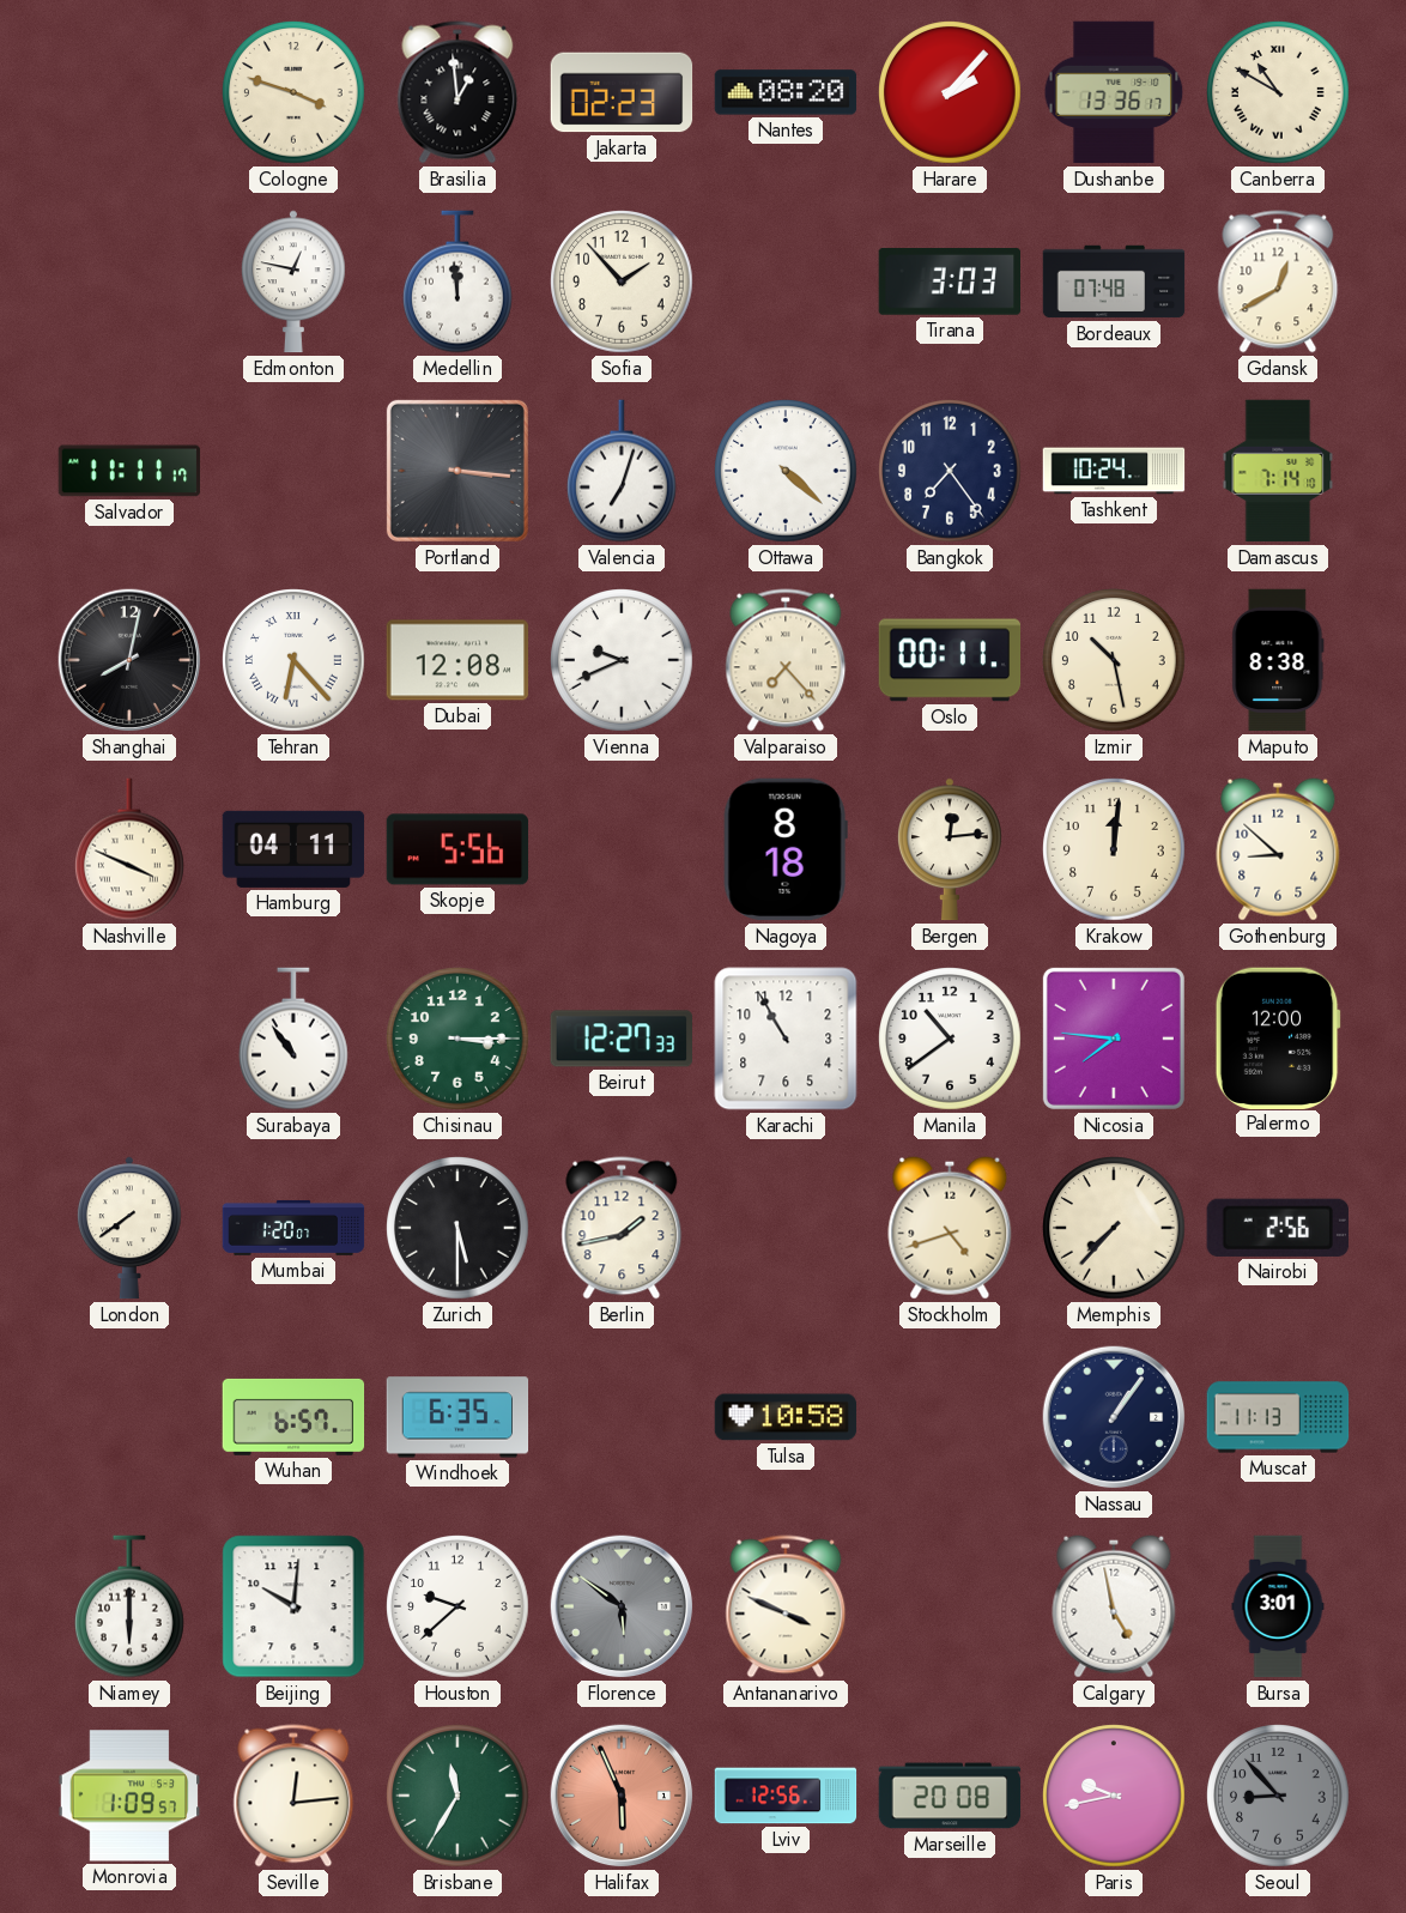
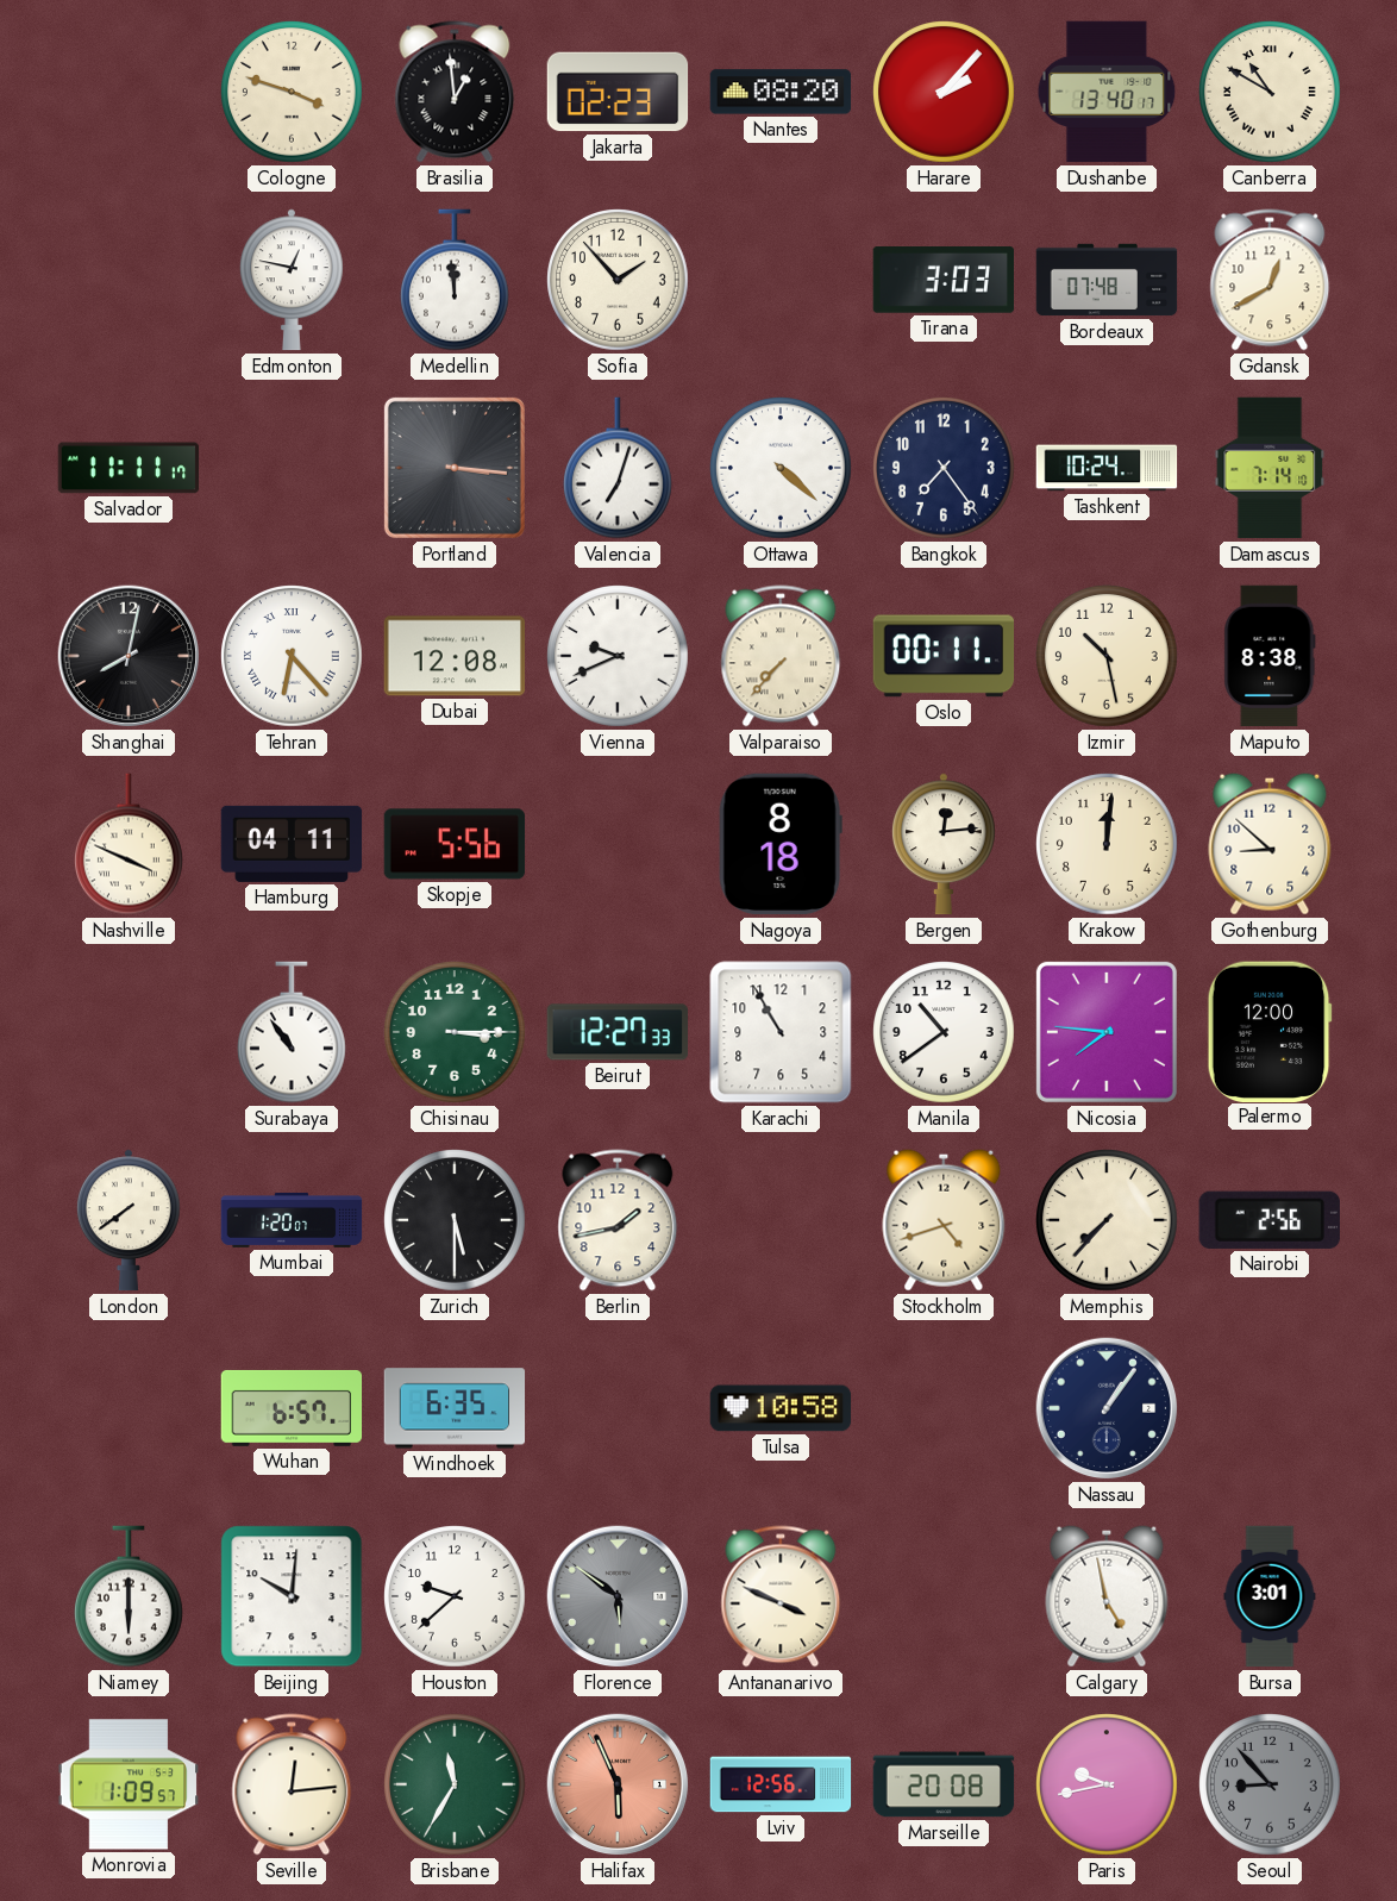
Dushanbe: 13:36 -> 13:40
Valparaiso: 7:23 -> 7:37
Muscat: 11:13 -> none
